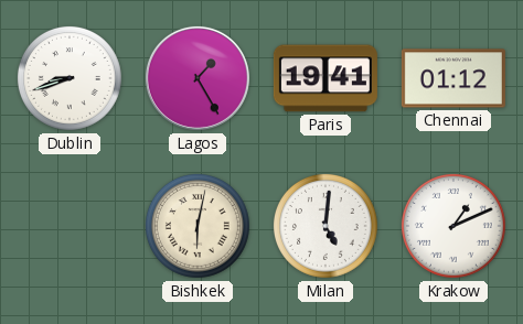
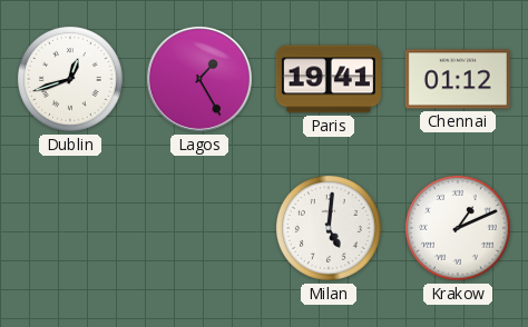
Dublin: 8:42 -> 12:42
Bishkek: 6:02 -> none
